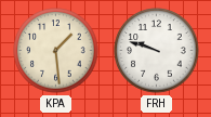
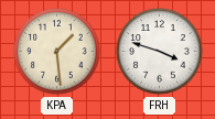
FRH: 9:48 -> 3:48
